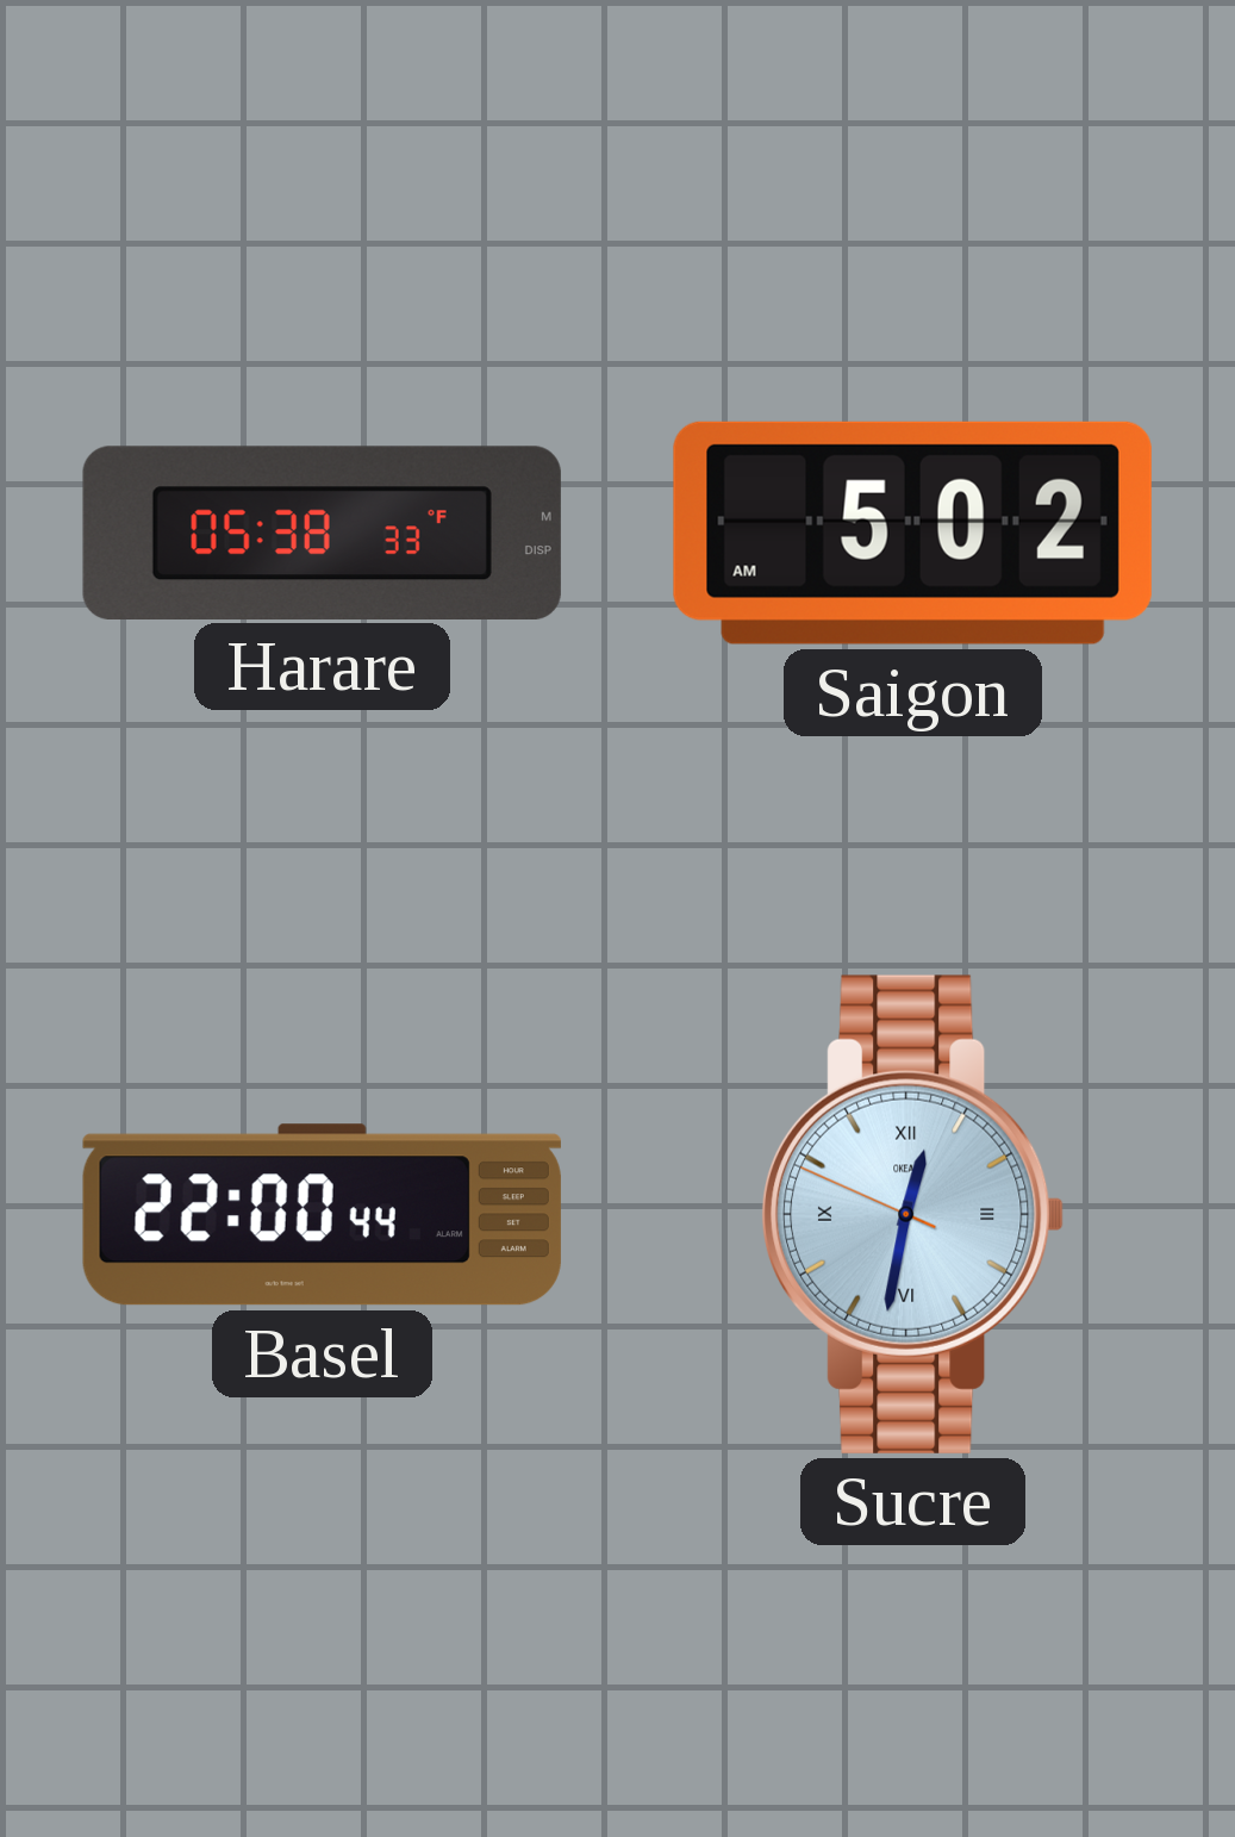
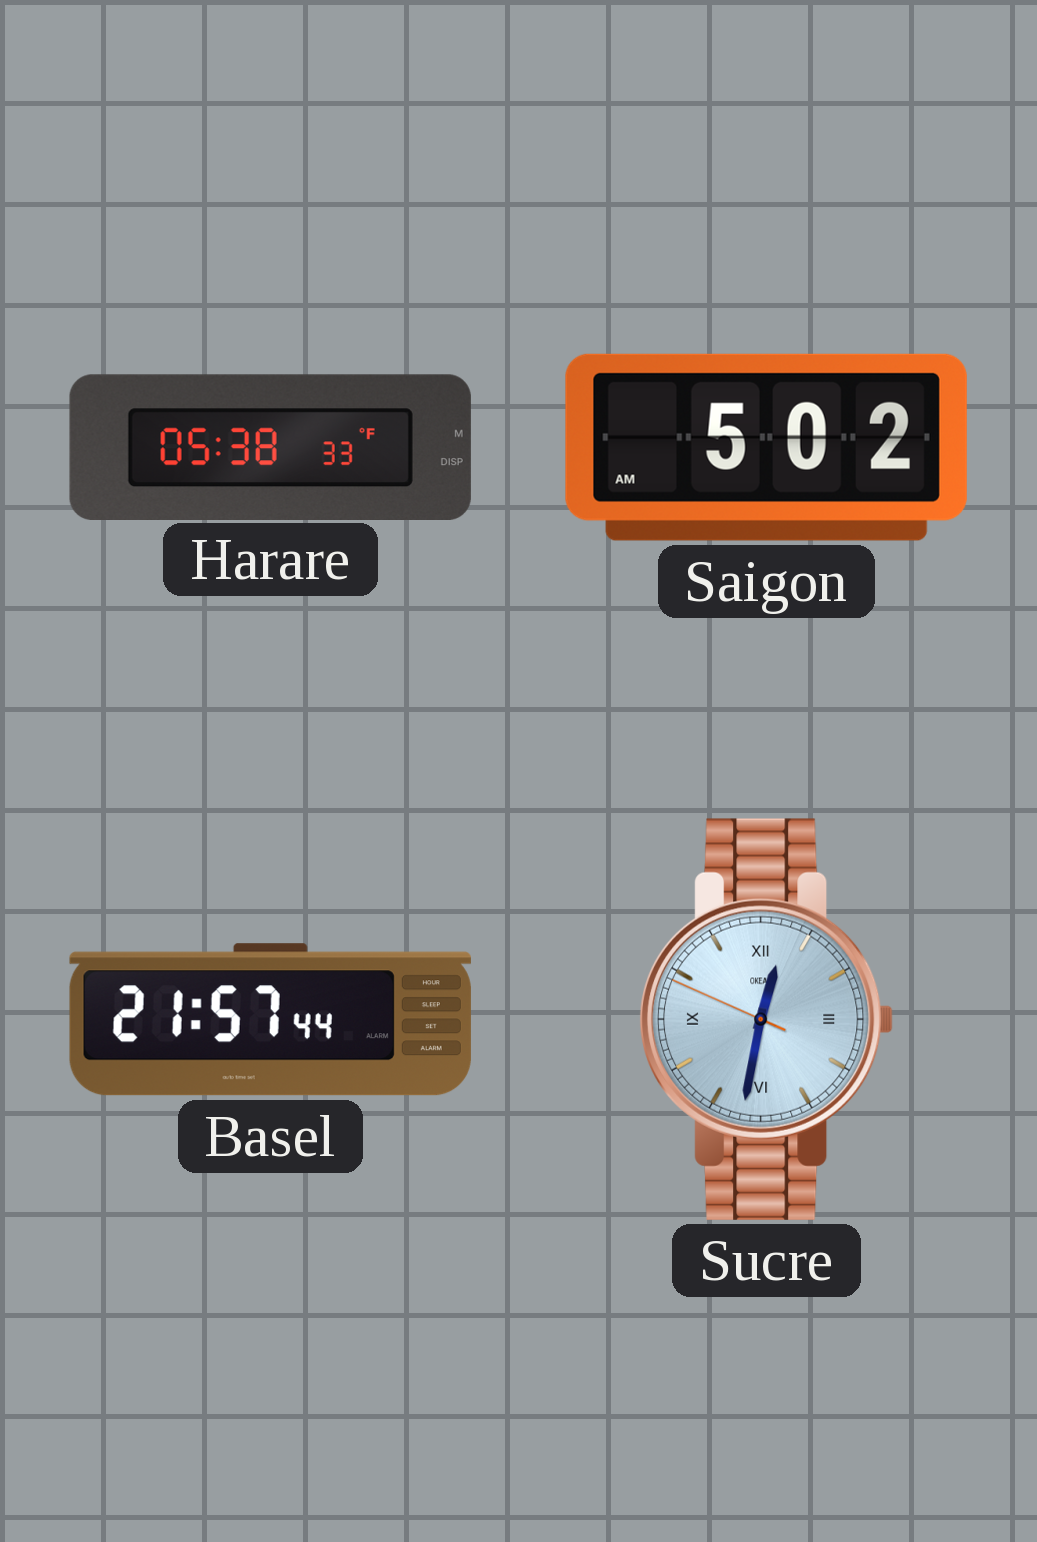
Basel: 22:00 -> 21:57
